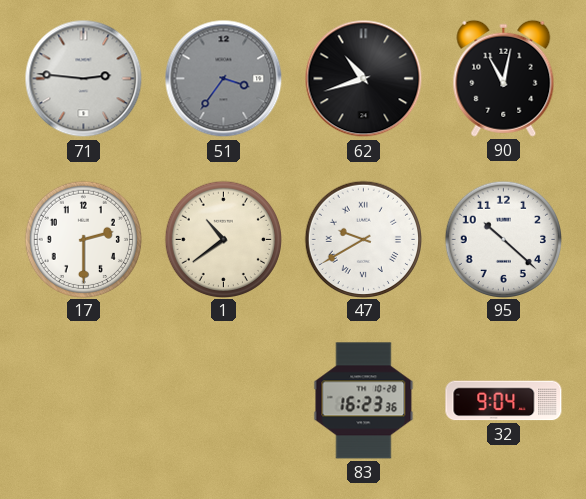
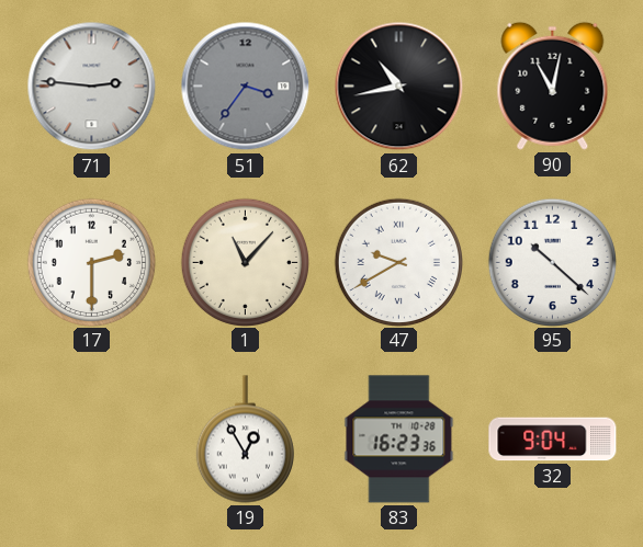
62: 10:42 -> 10:43
1: 10:39 -> 11:07
19: none -> 12:55
